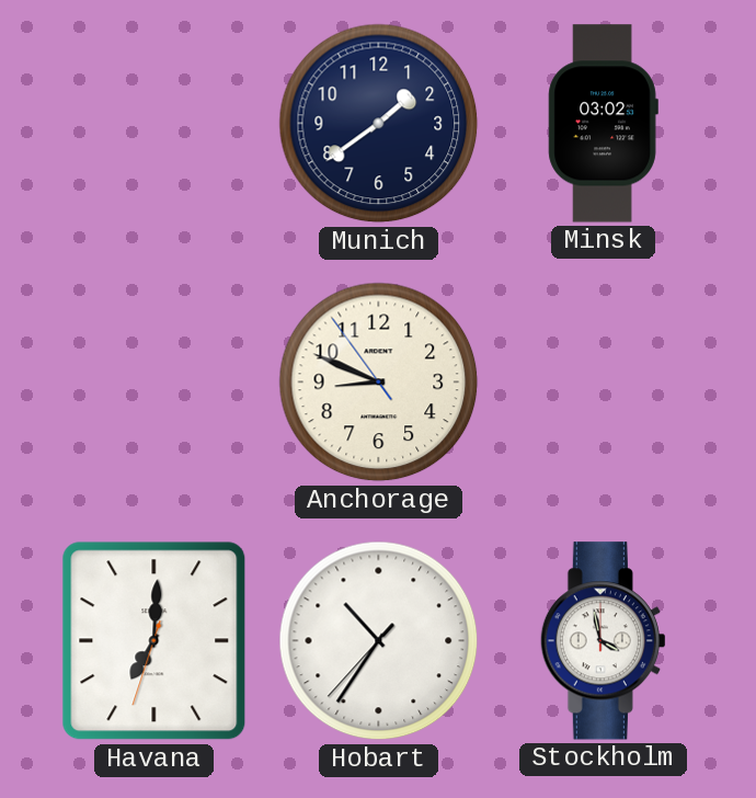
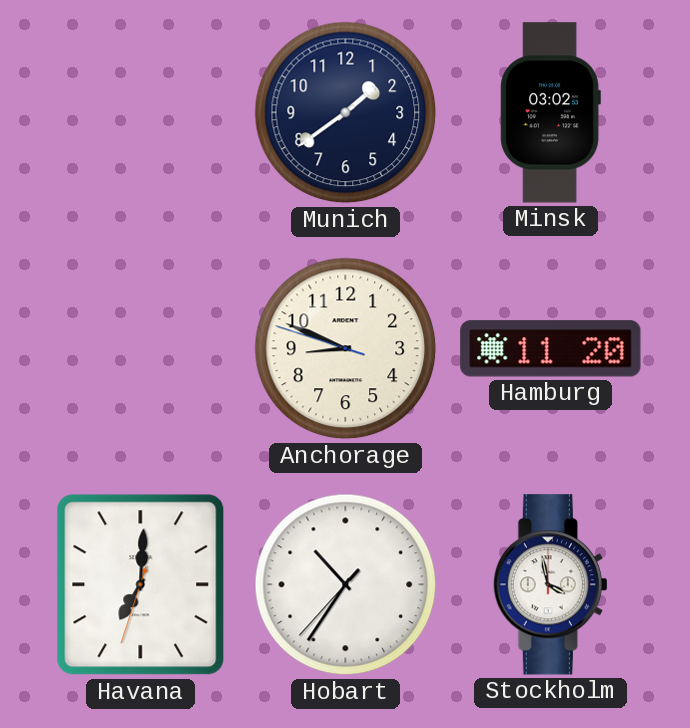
Anchorage: 8:48:54 -> 8:48:48
Hamburg: none -> 11:20
